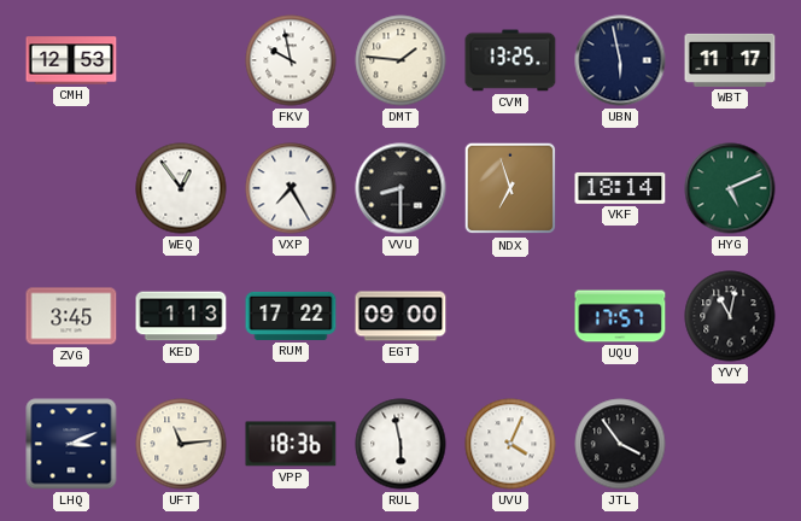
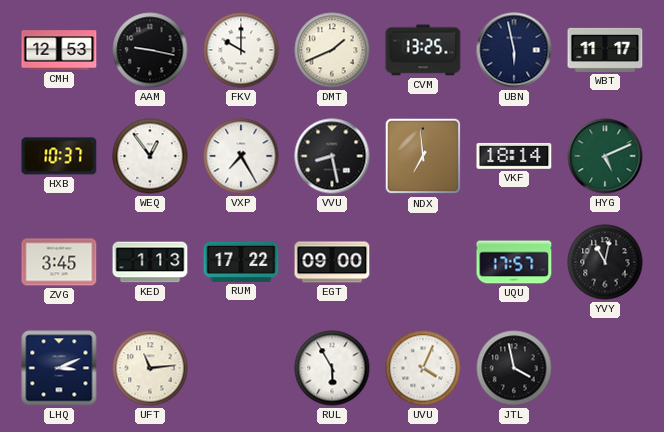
AAM: none -> 9:17
FKV: 9:58 -> 10:00
DMT: 1:46 -> 1:41
HXB: none -> 10:37
VVU: 8:30 -> 8:28
NDX: 6:57 -> 6:59
VPP: 18:36 -> none
RUL: 5:58 -> 5:55
JTL: 3:54 -> 3:58
